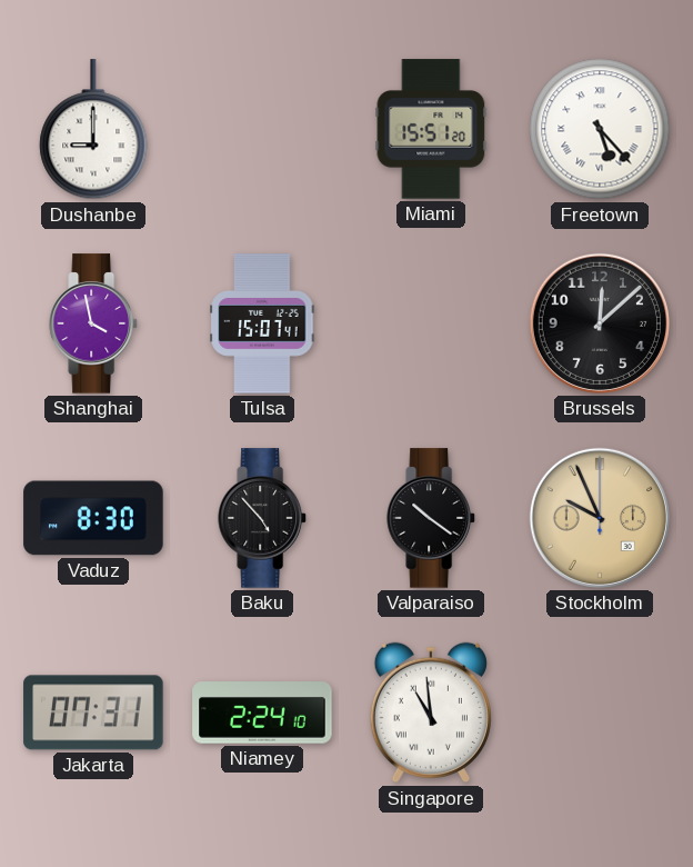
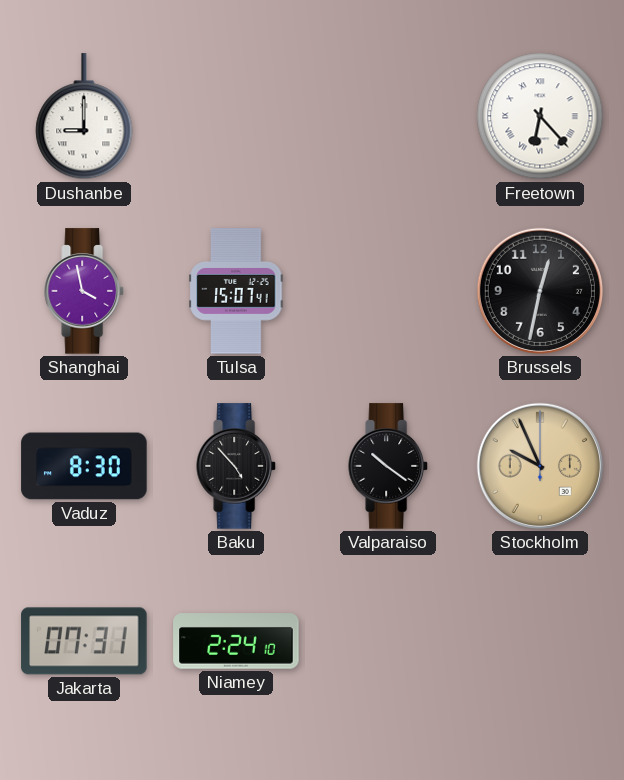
Miami: 15:51 -> none
Freetown: 5:23 -> 6:23
Brussels: 12:08 -> 12:32
Singapore: 10:59 -> none
